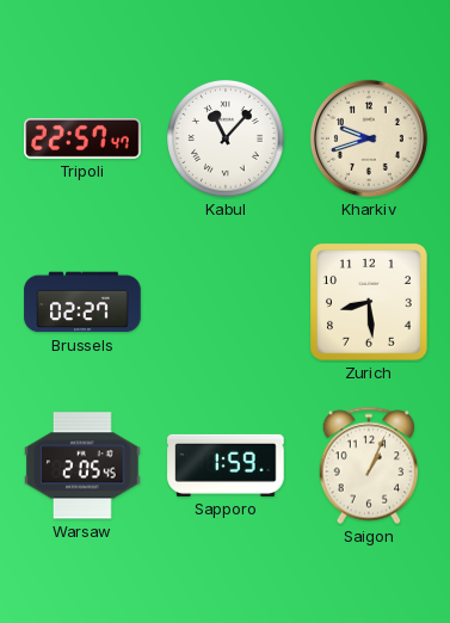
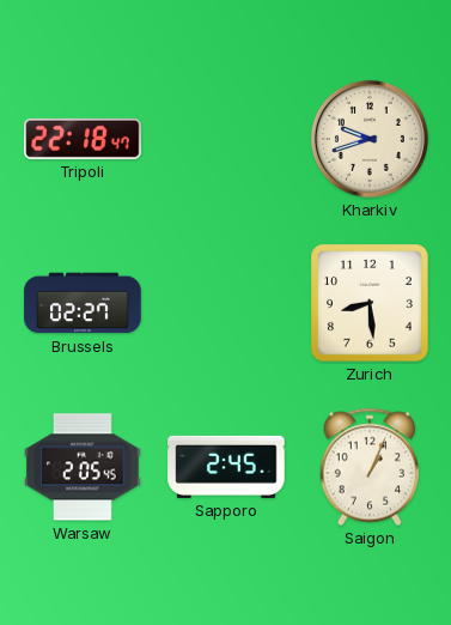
Tripoli: 22:57 -> 22:18
Kabul: 11:07 -> none
Sapporo: 1:59 -> 2:45
